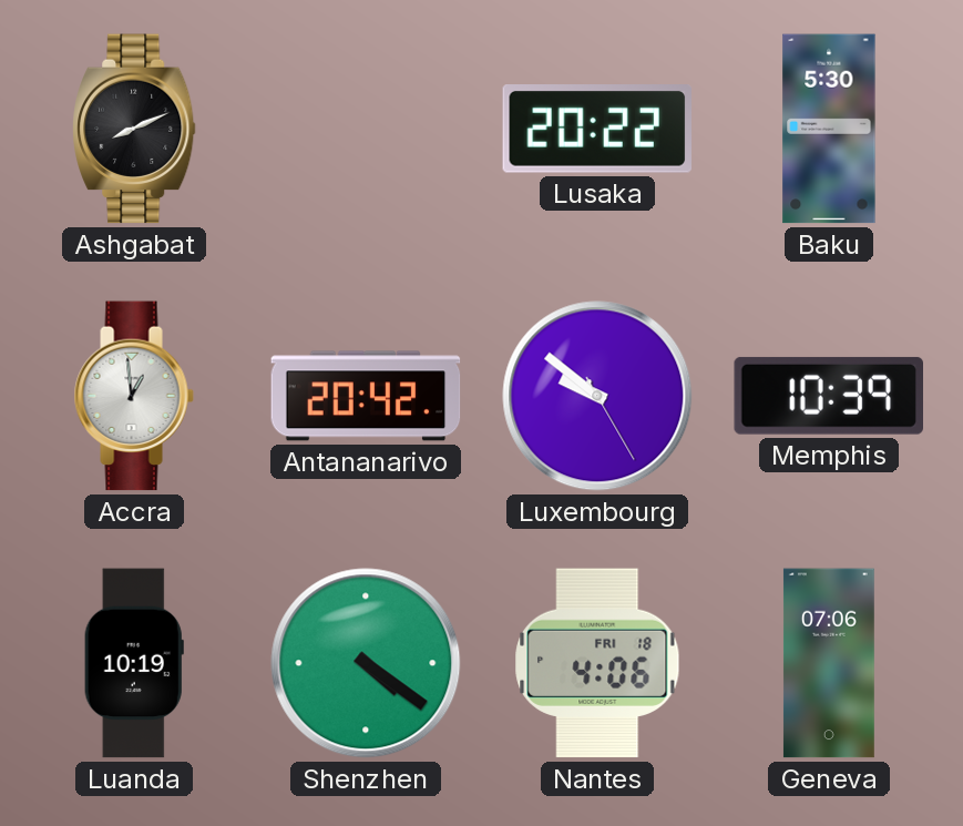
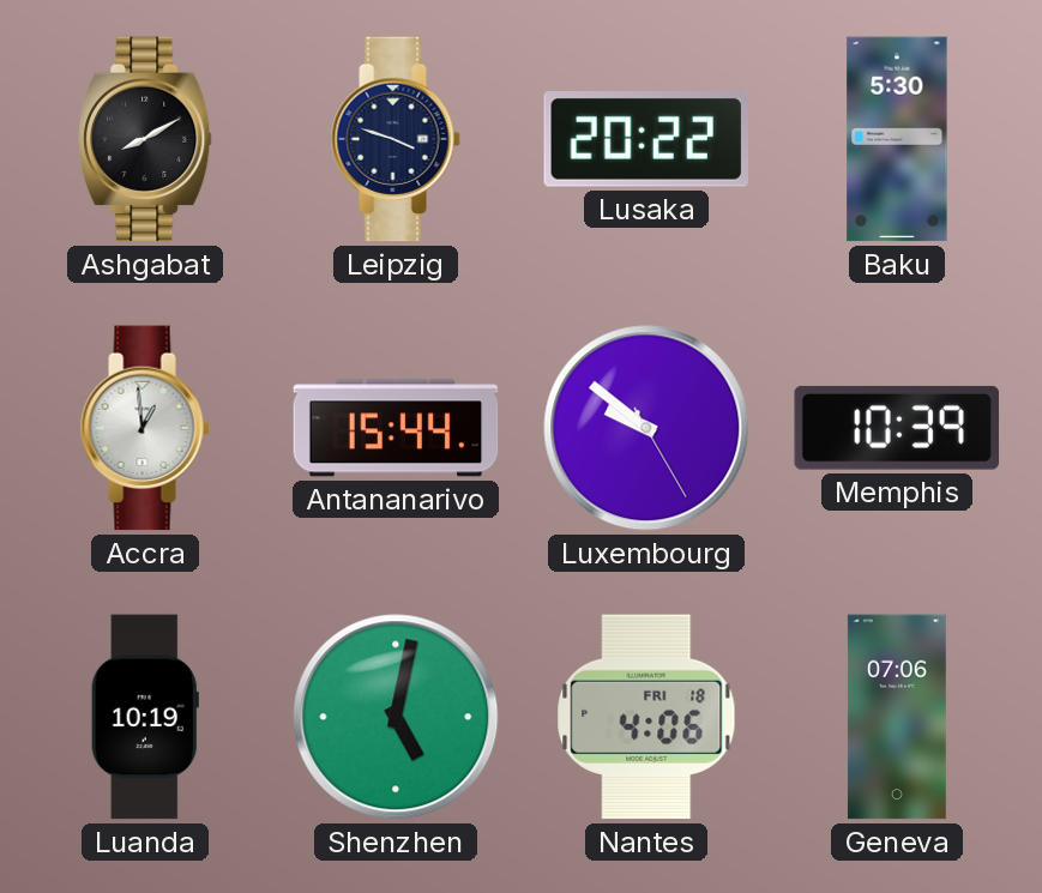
Ashgabat: 8:11 -> 8:10
Leipzig: none -> 3:48
Antananarivo: 20:42 -> 15:44
Shenzhen: 4:21 -> 5:02
